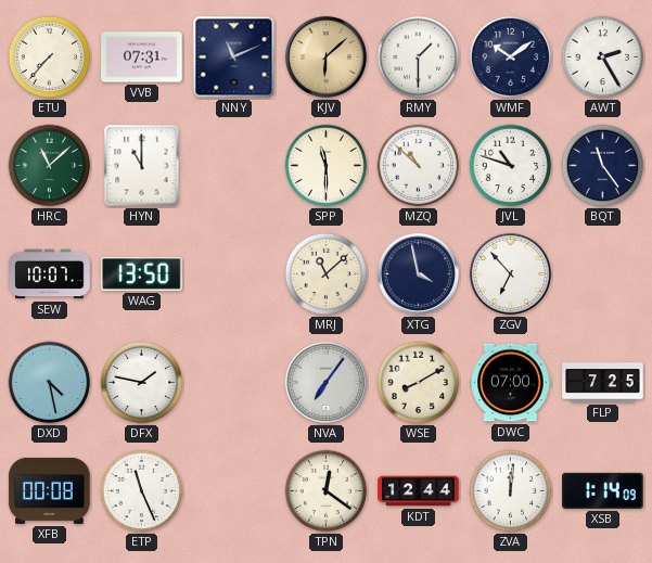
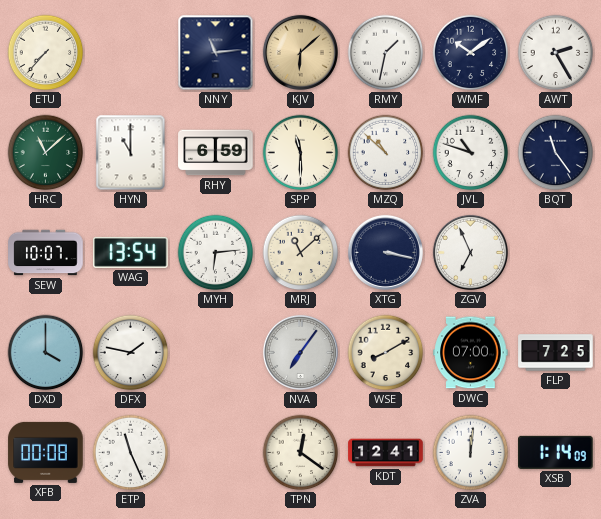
VVB: 07:31 -> none
NNY: 11:11 -> 11:14
RMY: 1:30 -> 1:32
RHY: none -> 6:59
WAG: 13:50 -> 13:54
MYH: none -> 6:14
XTG: 3:58 -> 3:17
ZGV: 6:53 -> 6:56
DXD: 4:28 -> 4:00
KDT: 12:44 -> 12:41
